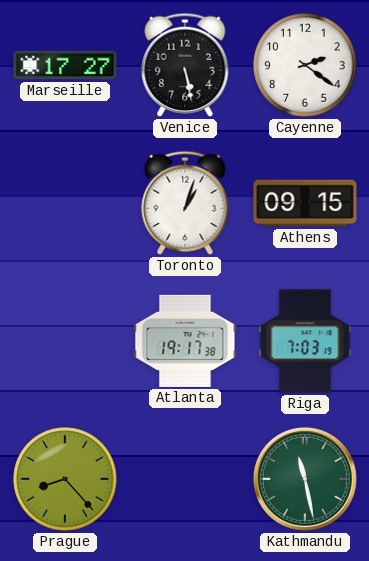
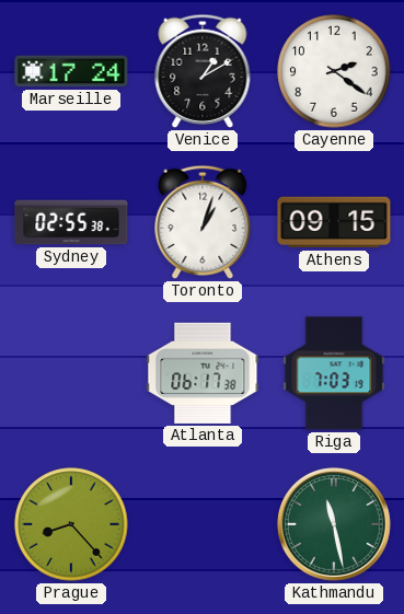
Marseille: 17:27 -> 17:24
Venice: 5:28 -> 1:10
Sydney: none -> 02:55
Atlanta: 19:17 -> 06:17
